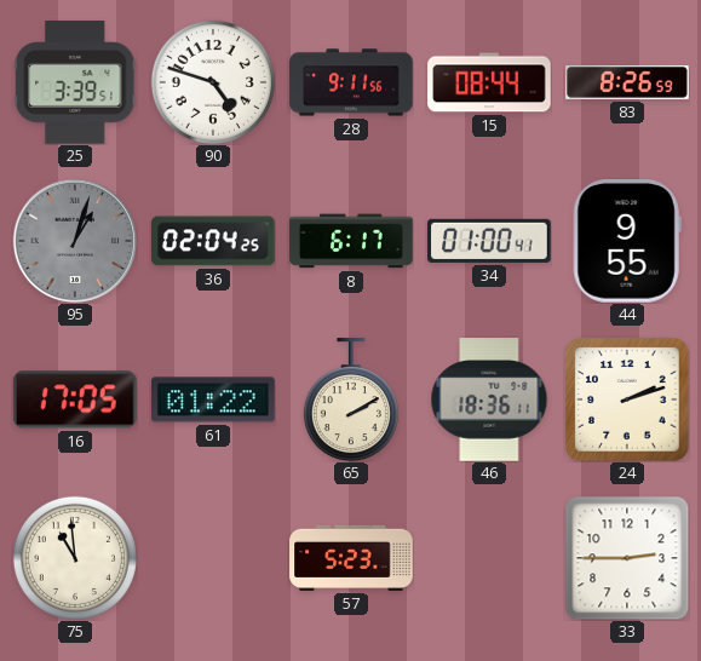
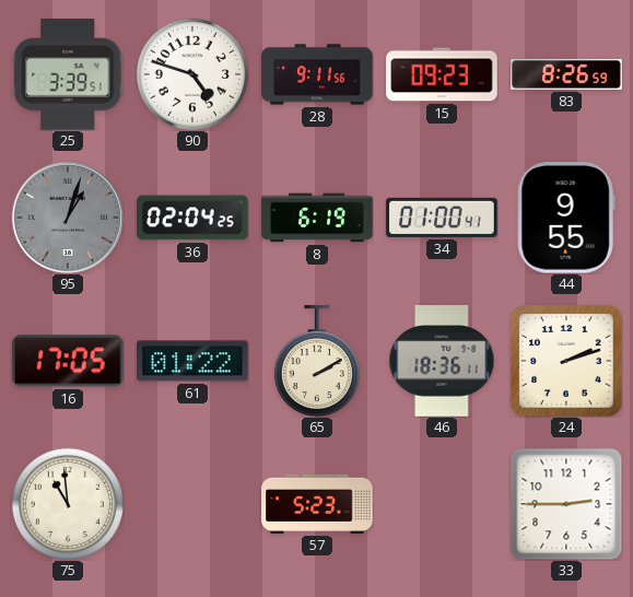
15: 08:44 -> 09:23
8: 6:17 -> 6:19
